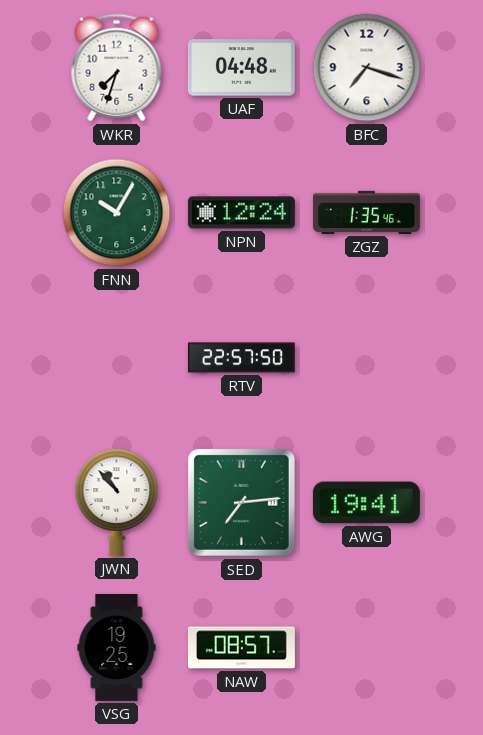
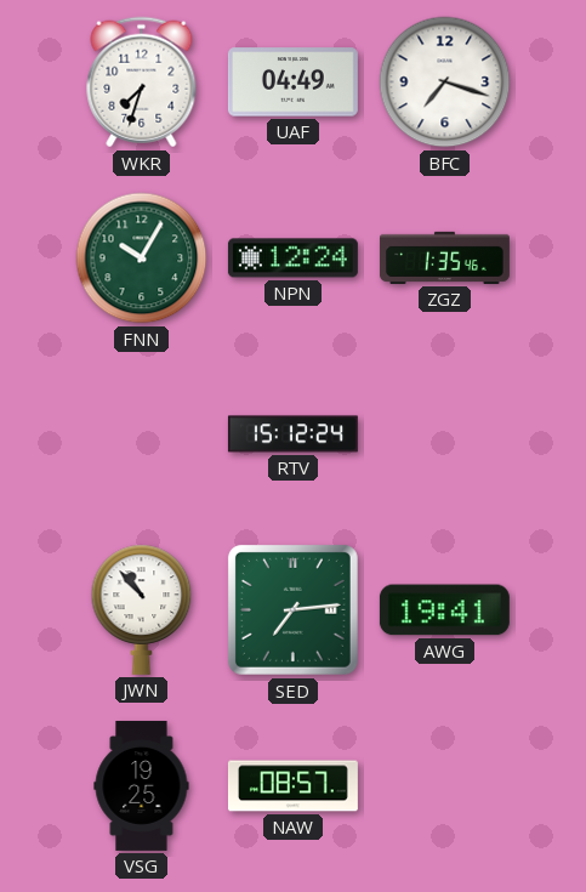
UAF: 04:48 -> 04:49
RTV: 22:57 -> 15:12
